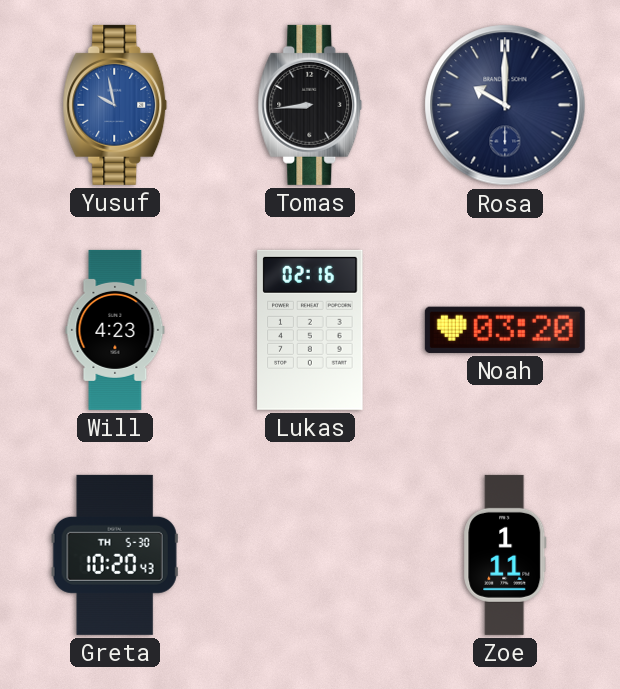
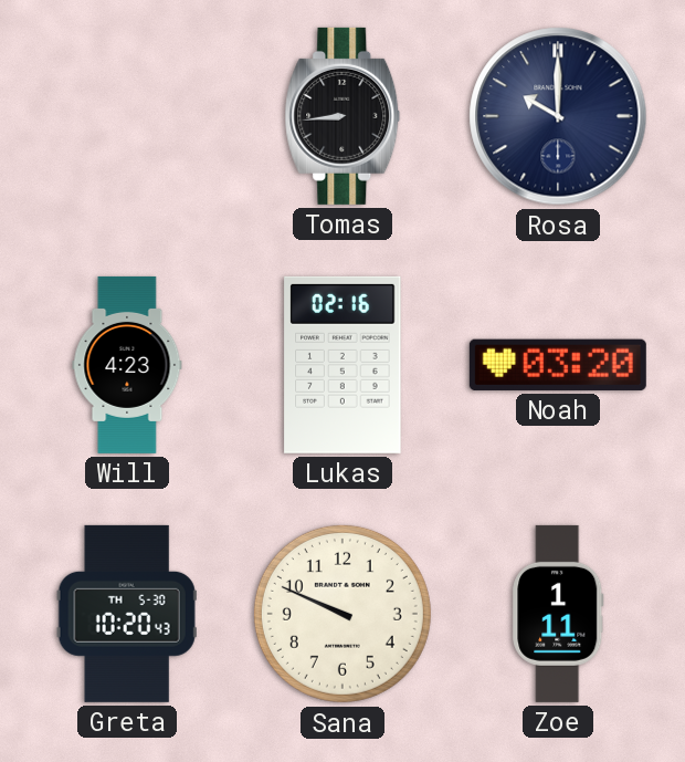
Yusuf: 9:58 -> none
Sana: none -> 9:49
